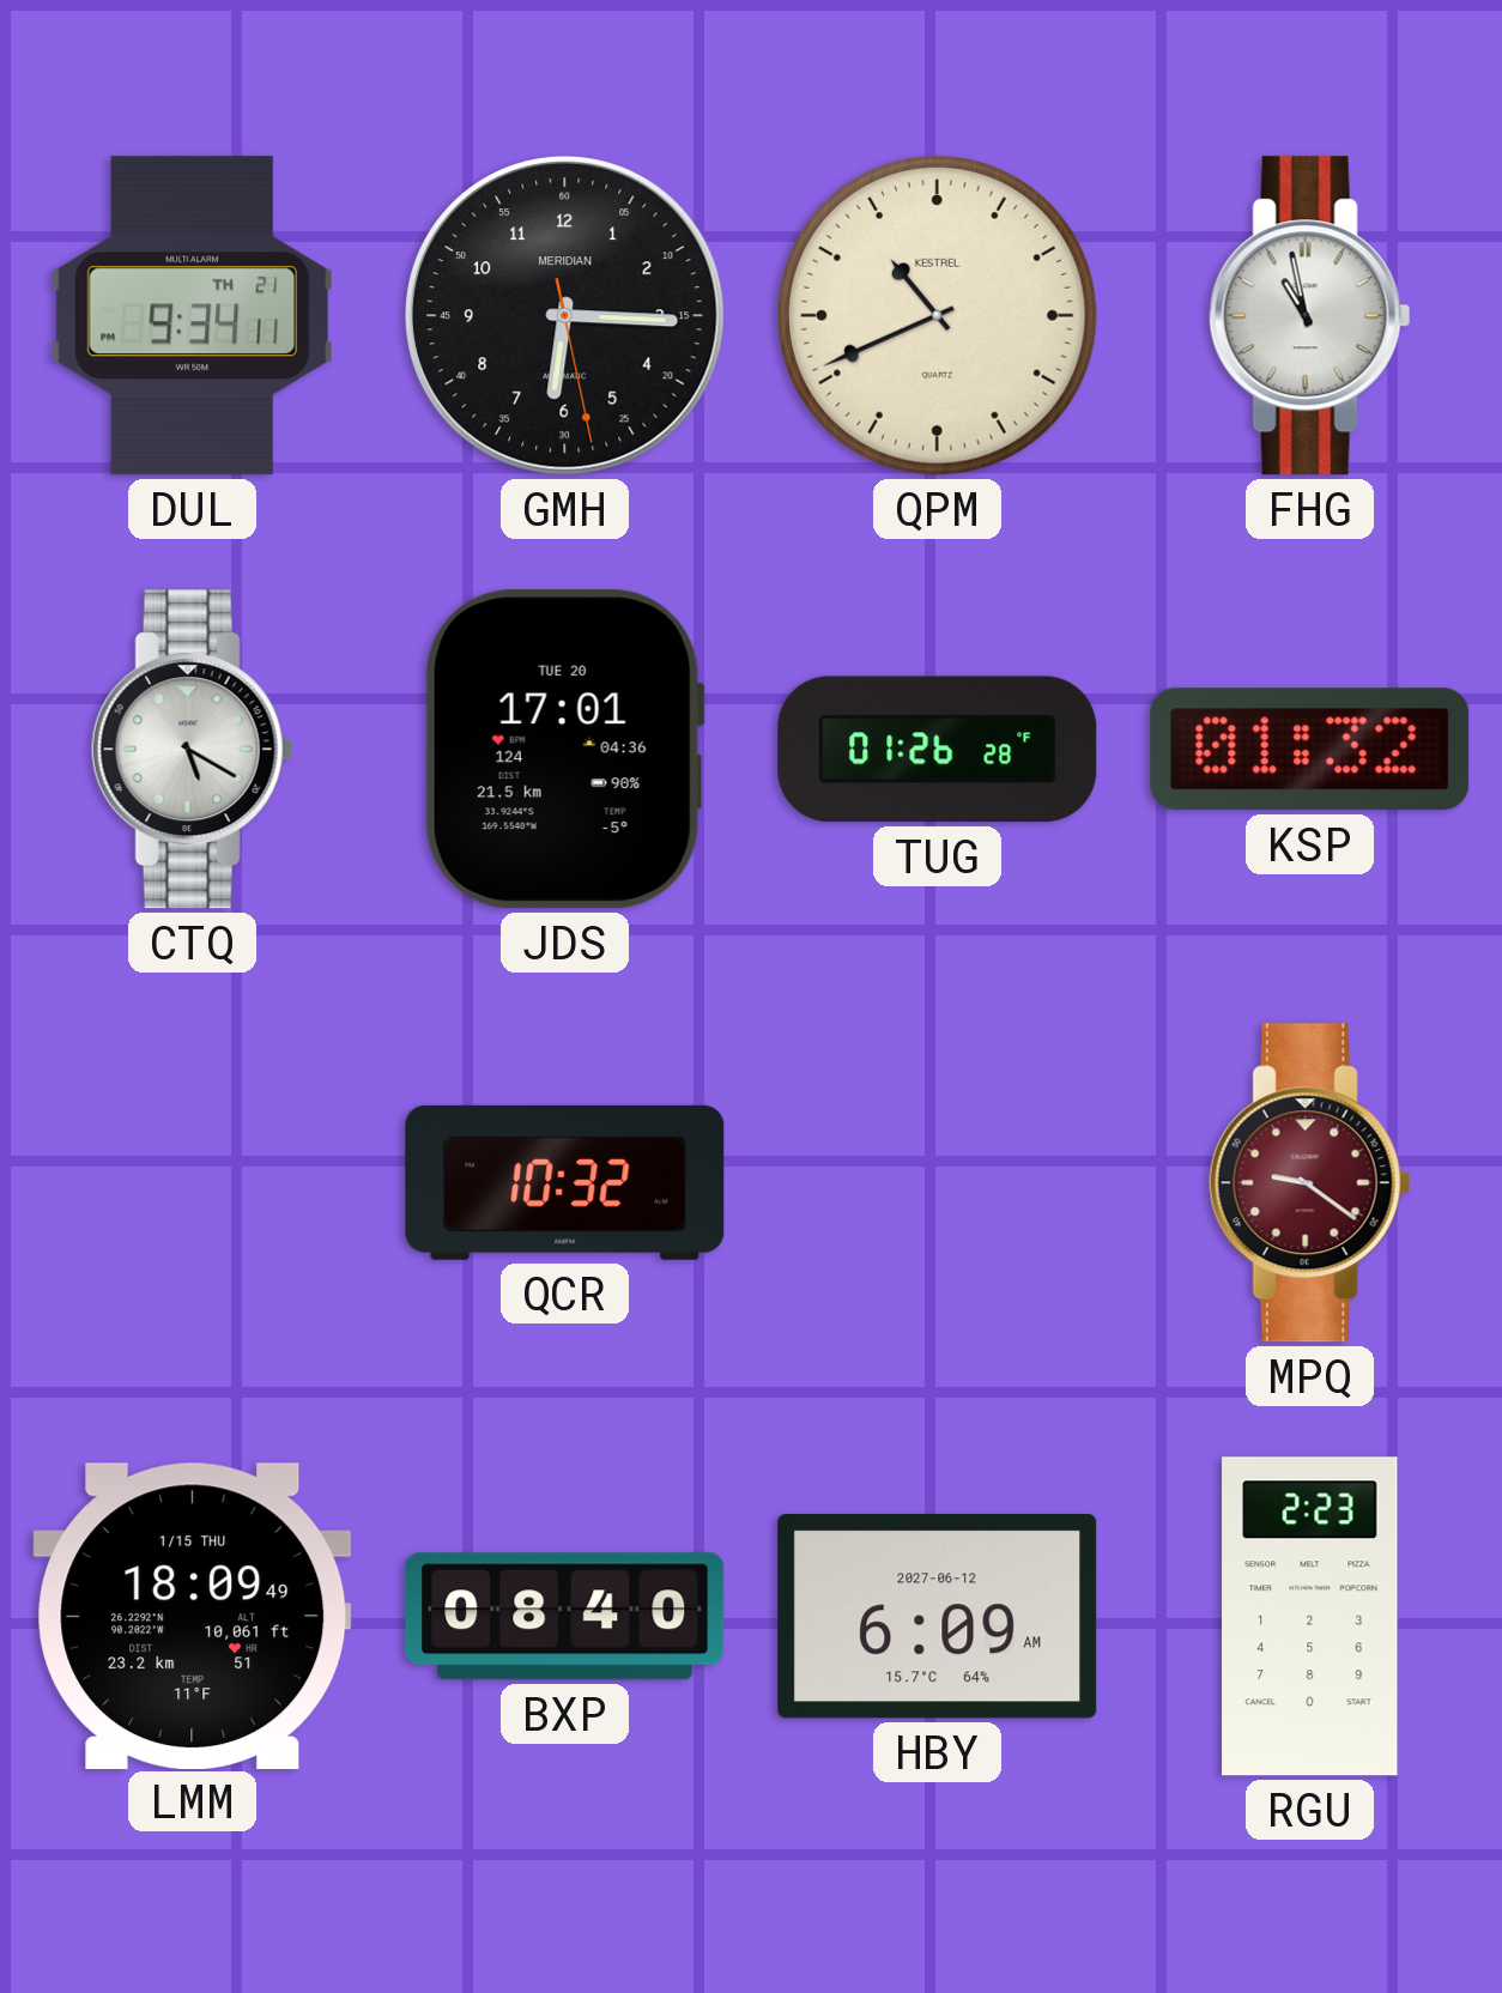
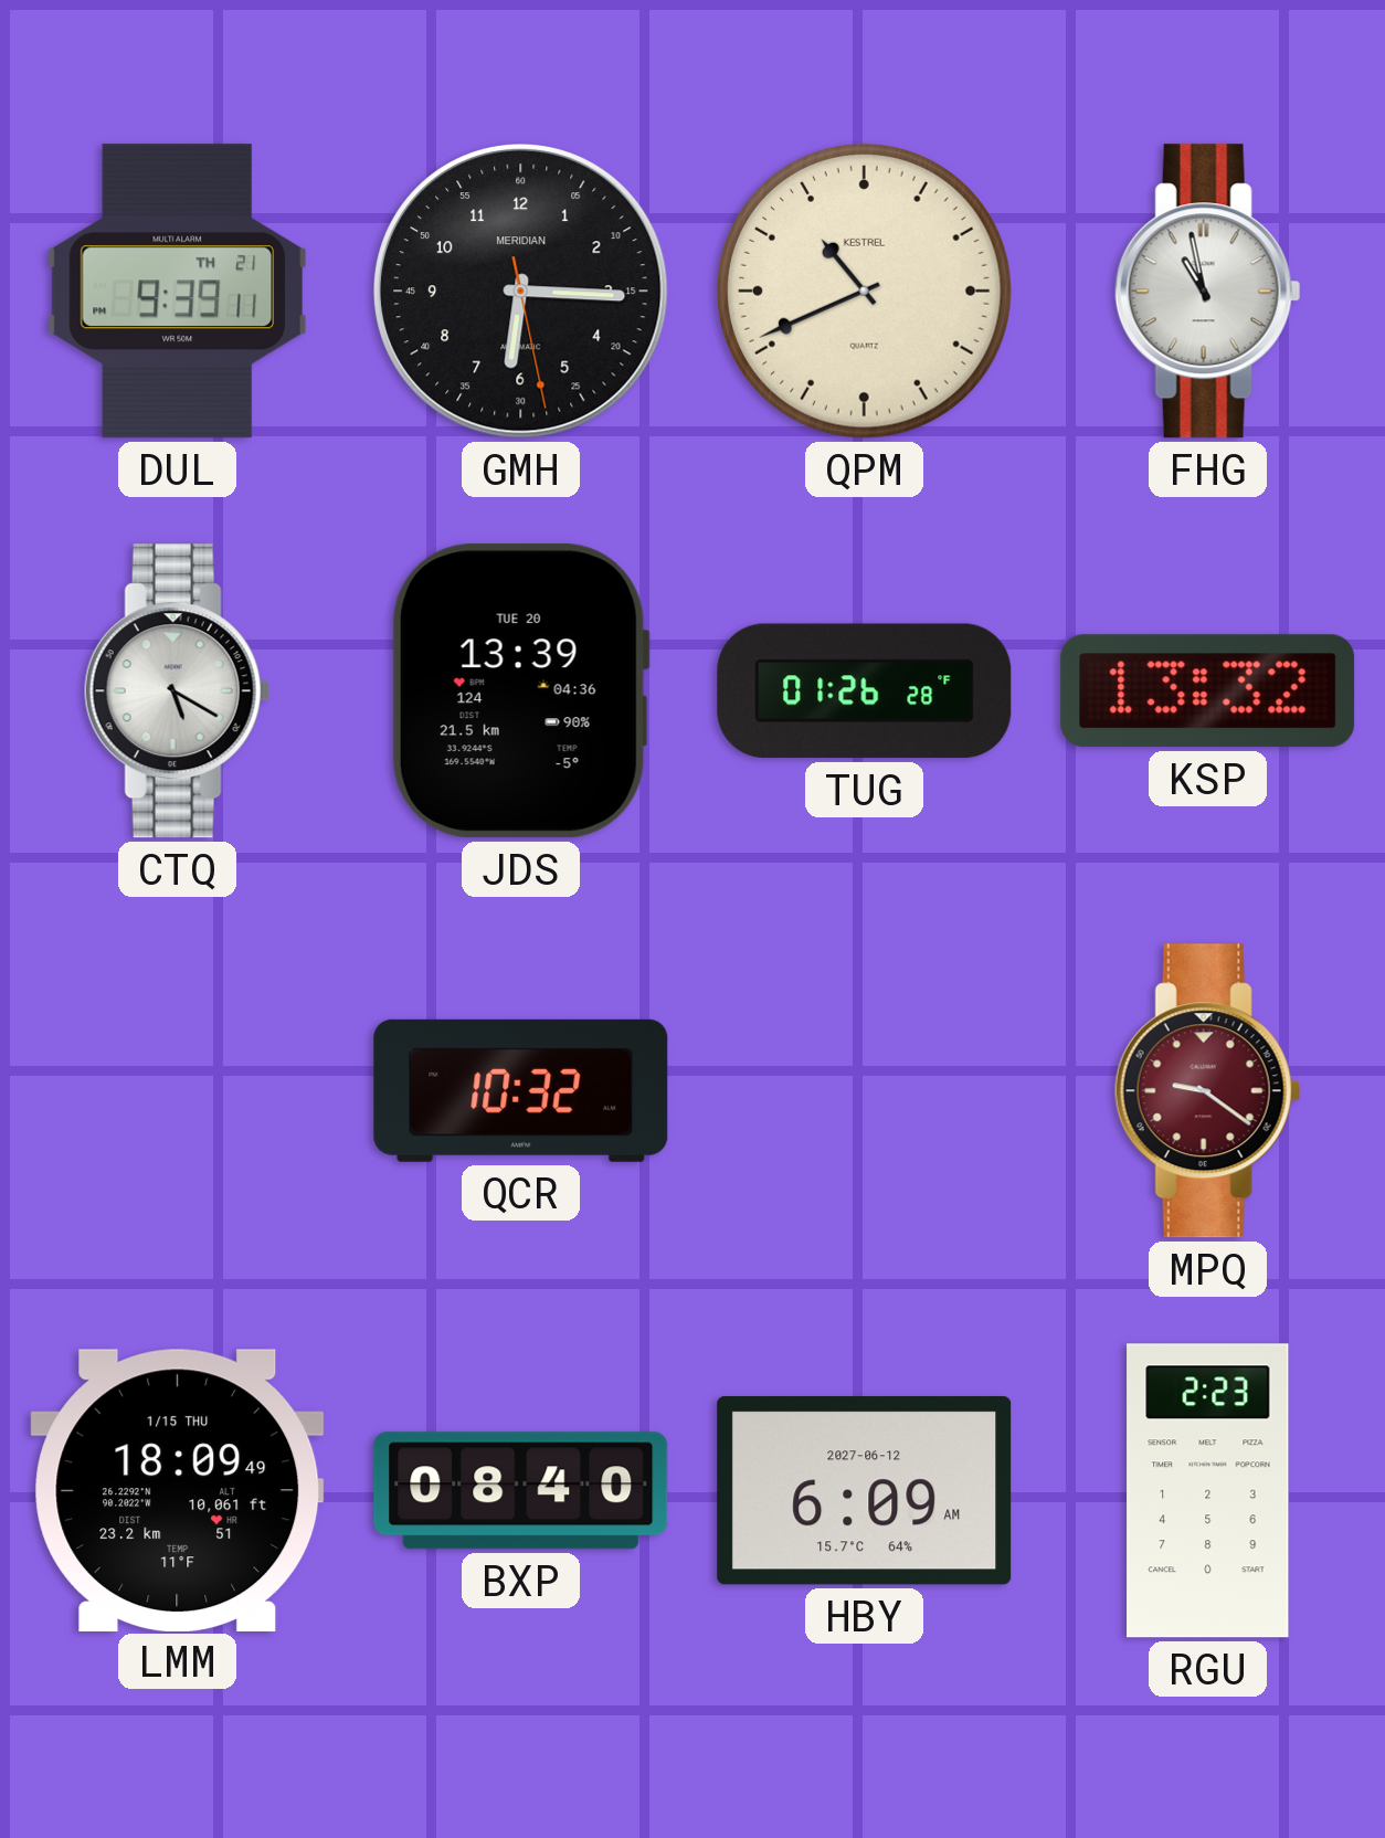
DUL: 9:34 -> 9:39
JDS: 17:01 -> 13:39
KSP: 01:32 -> 13:32
